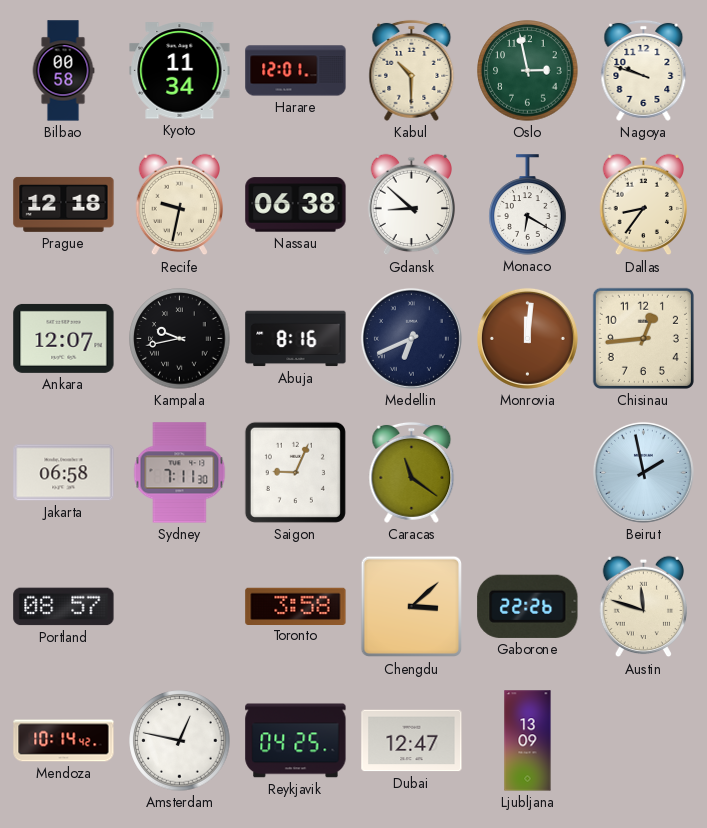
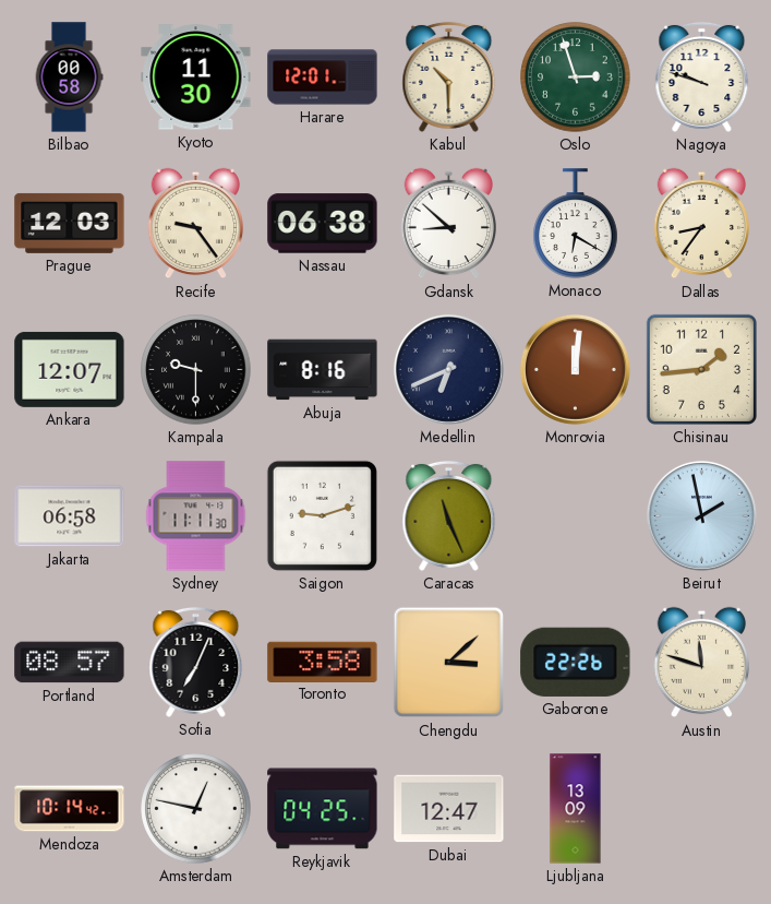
Kyoto: 11:34 -> 11:30
Oslo: 2:58 -> 2:57
Prague: 12:18 -> 12:03
Recife: 9:32 -> 9:24
Kampala: 9:43 -> 9:30
Chisinau: 12:44 -> 1:44
Sydney: 7:11 -> 11:11
Saigon: 9:04 -> 9:12
Caracas: 11:21 -> 11:26
Sofia: none -> 7:04
